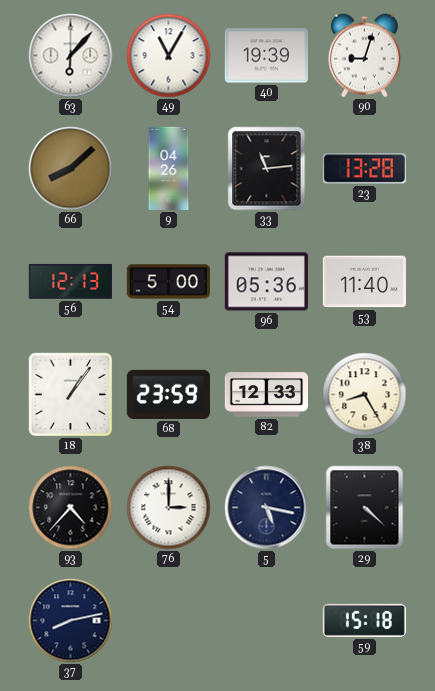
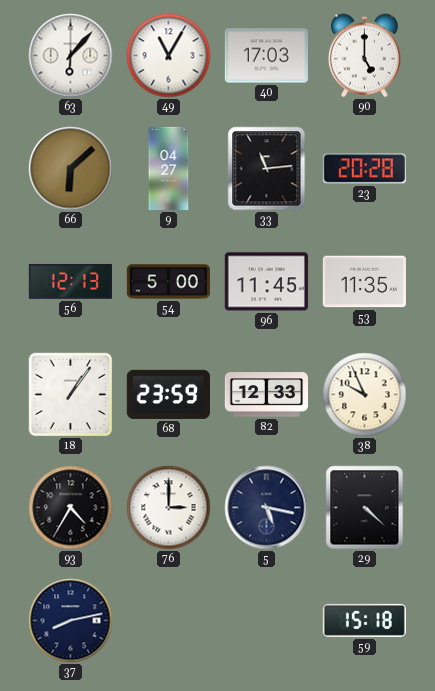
40: 19:39 -> 17:03
90: 9:03 -> 5:00
66: 8:08 -> 6:08
9: 04:26 -> 04:27
23: 13:28 -> 20:28
96: 05:36 -> 11:45
53: 11:40 -> 11:35
38: 8:25 -> 9:56
93: 4:37 -> 4:35
